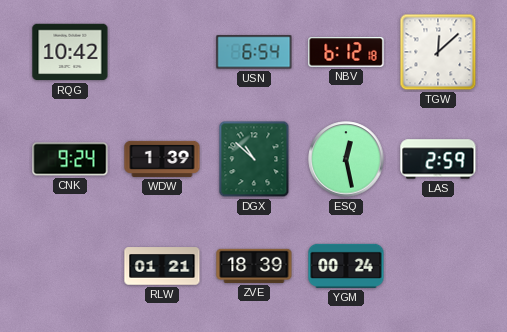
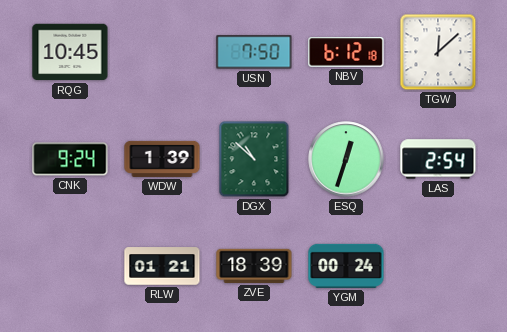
RQG: 10:42 -> 10:45
USN: 6:54 -> 7:50
ESQ: 12:28 -> 12:33
LAS: 2:59 -> 2:54
